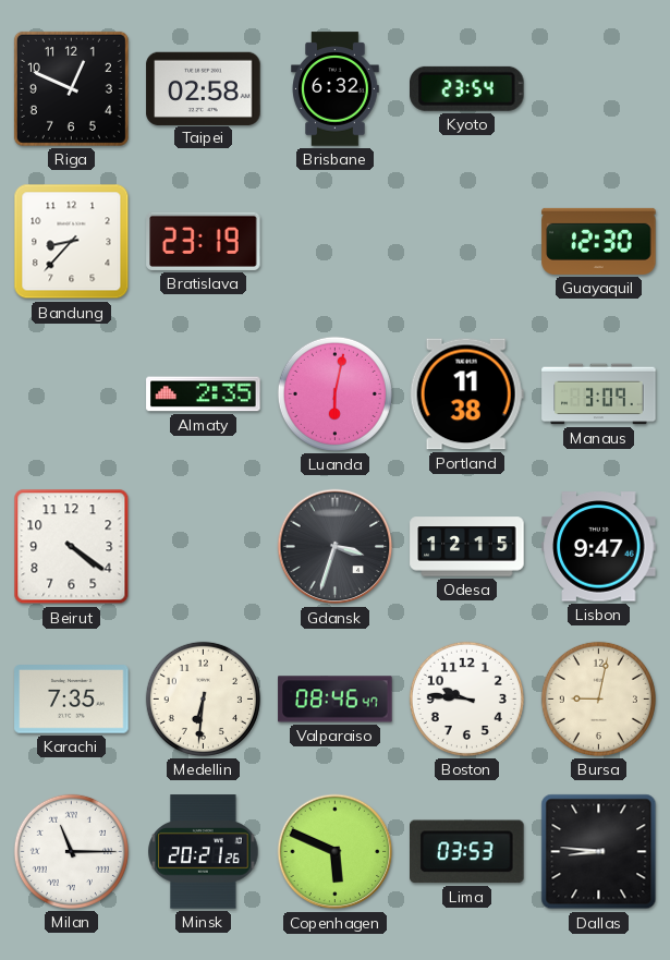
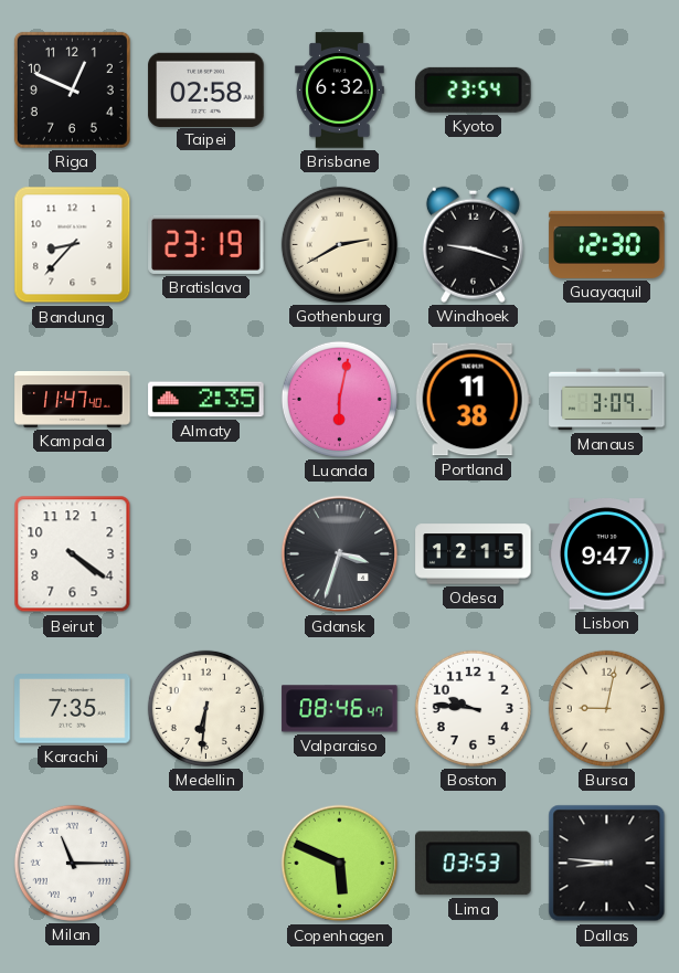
Gothenburg: none -> 2:40
Windhoek: none -> 9:18
Kampala: none -> 11:47
Minsk: 20:21 -> none
